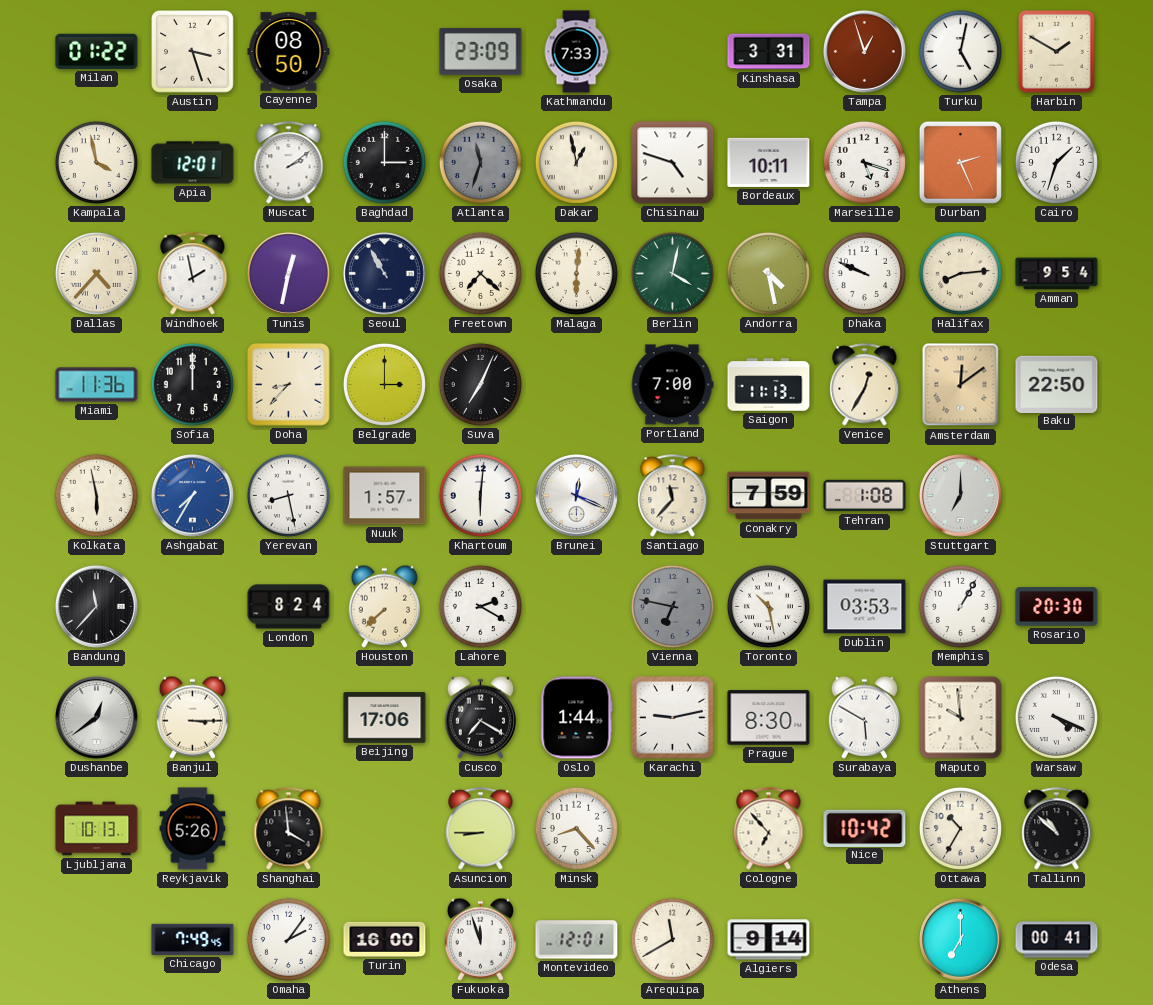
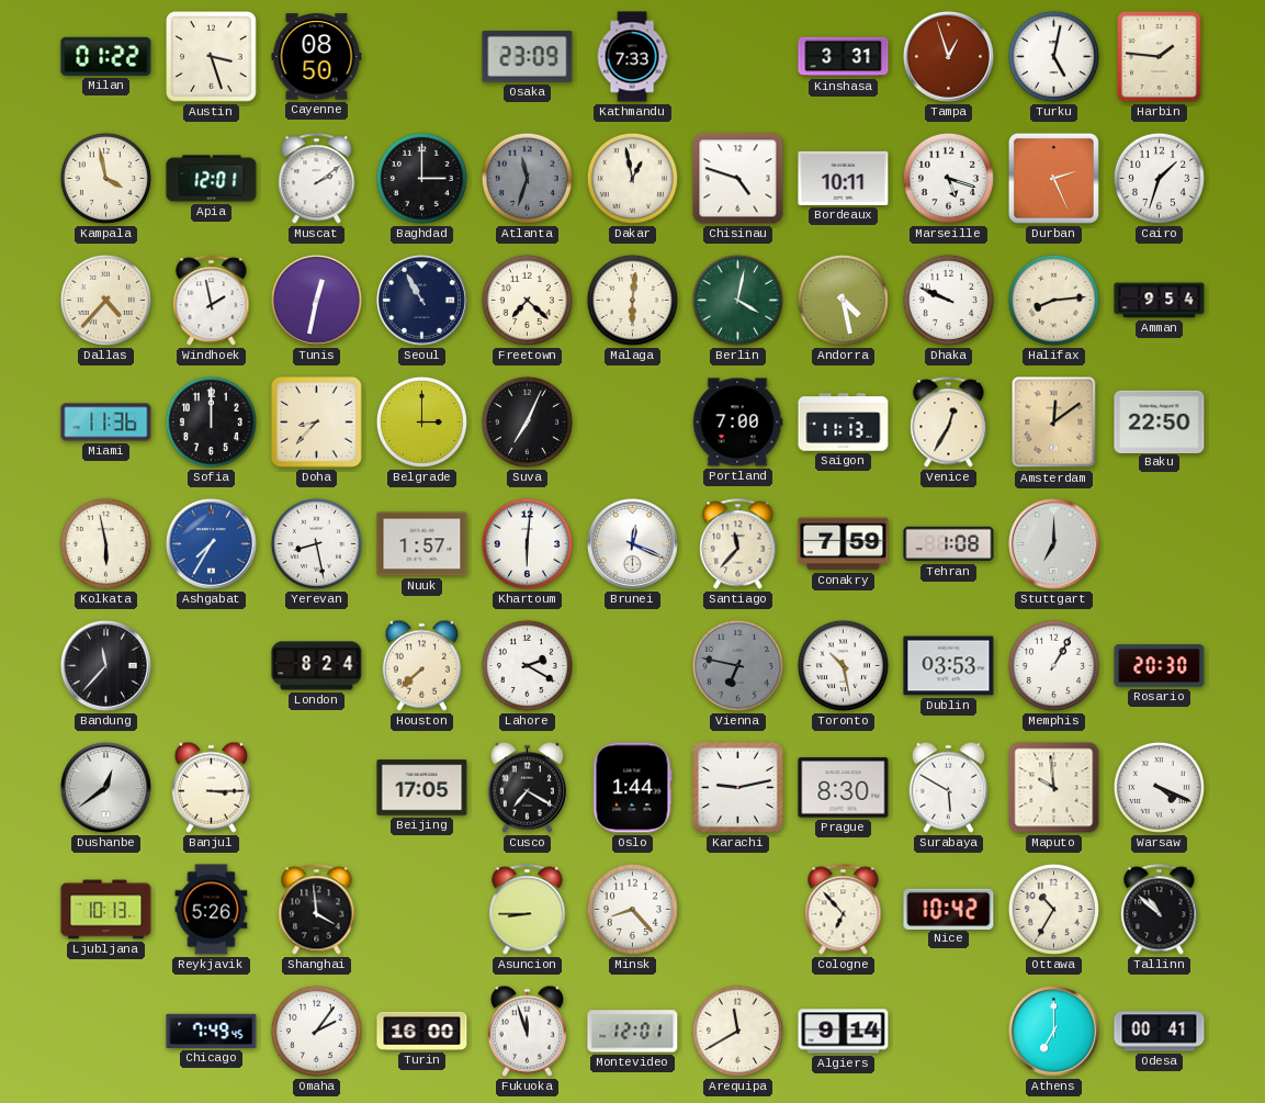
Harbin: 1:50 -> 1:46
Beijing: 17:06 -> 17:05
